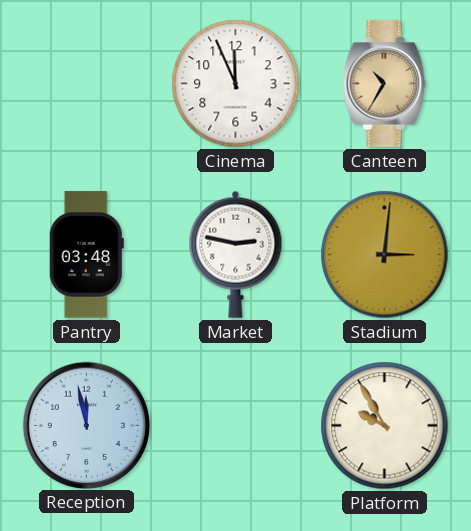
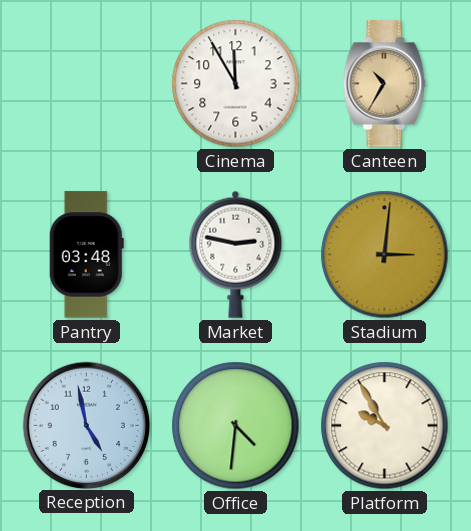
Cinema: 11:56 -> 11:55
Reception: 11:58 -> 4:58
Office: none -> 4:31
